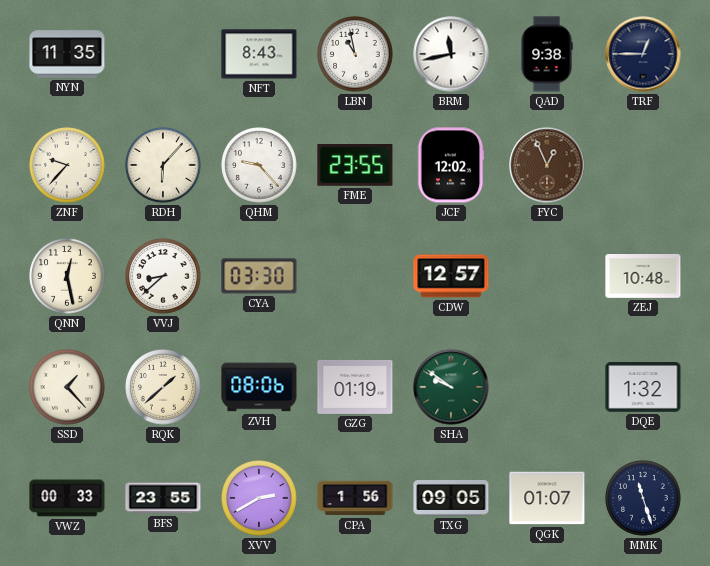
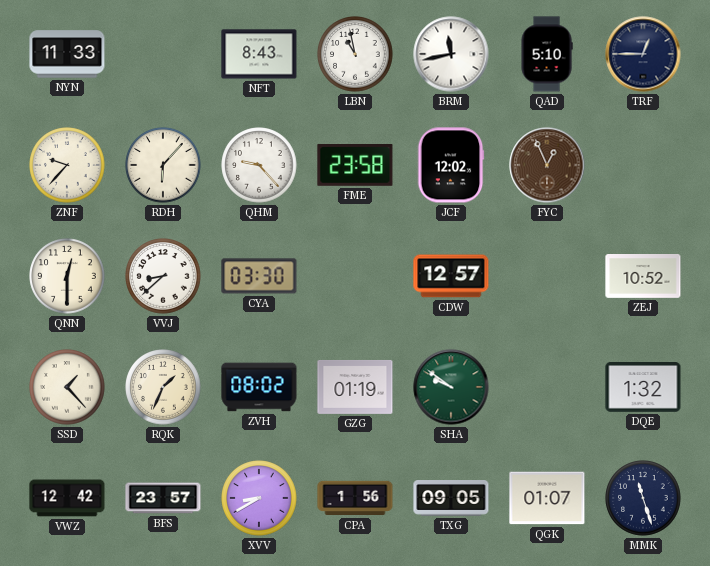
NYN: 11:35 -> 11:33
QAD: 9:38 -> 5:10
FME: 23:55 -> 23:58
QNN: 12:28 -> 12:30
ZEJ: 10:48 -> 10:52
RQK: 1:38 -> 1:34
ZVH: 08:06 -> 08:02
VWZ: 00:33 -> 12:42
BFS: 23:55 -> 23:57
XVV: 2:40 -> 8:40
